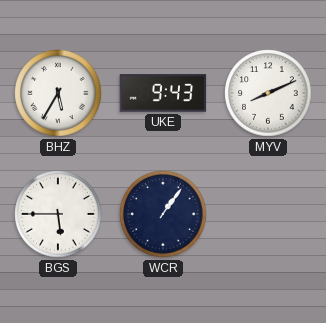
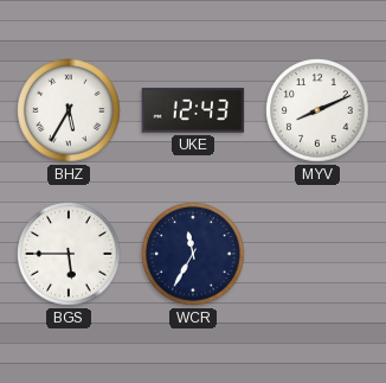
UKE: 9:43 -> 12:43
WCR: 1:06 -> 11:35
